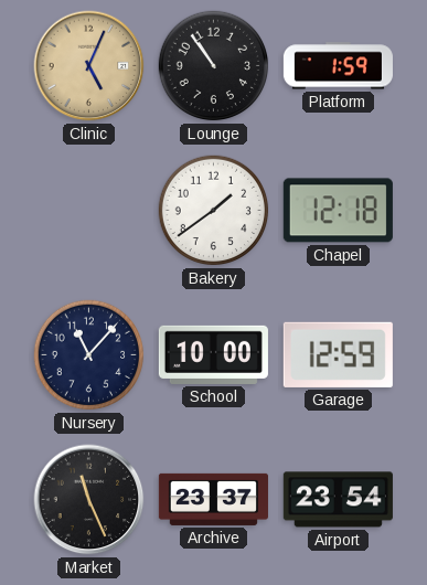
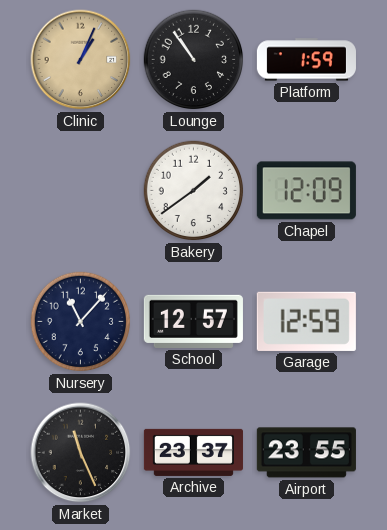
Clinic: 5:04 -> 1:04
Chapel: 12:18 -> 12:09
School: 10:00 -> 12:57
Airport: 23:54 -> 23:55
